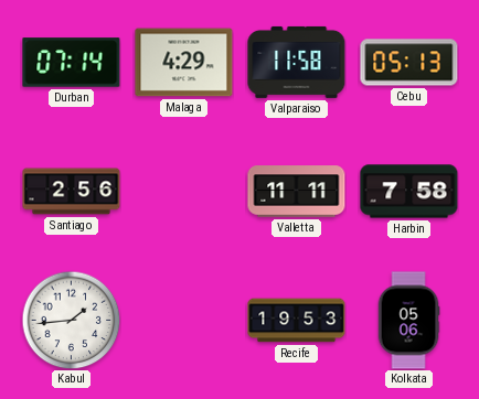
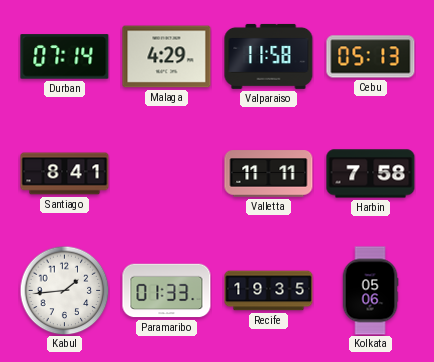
Santiago: 2:56 -> 8:41
Paramaribo: none -> 01:33
Recife: 19:53 -> 19:35
